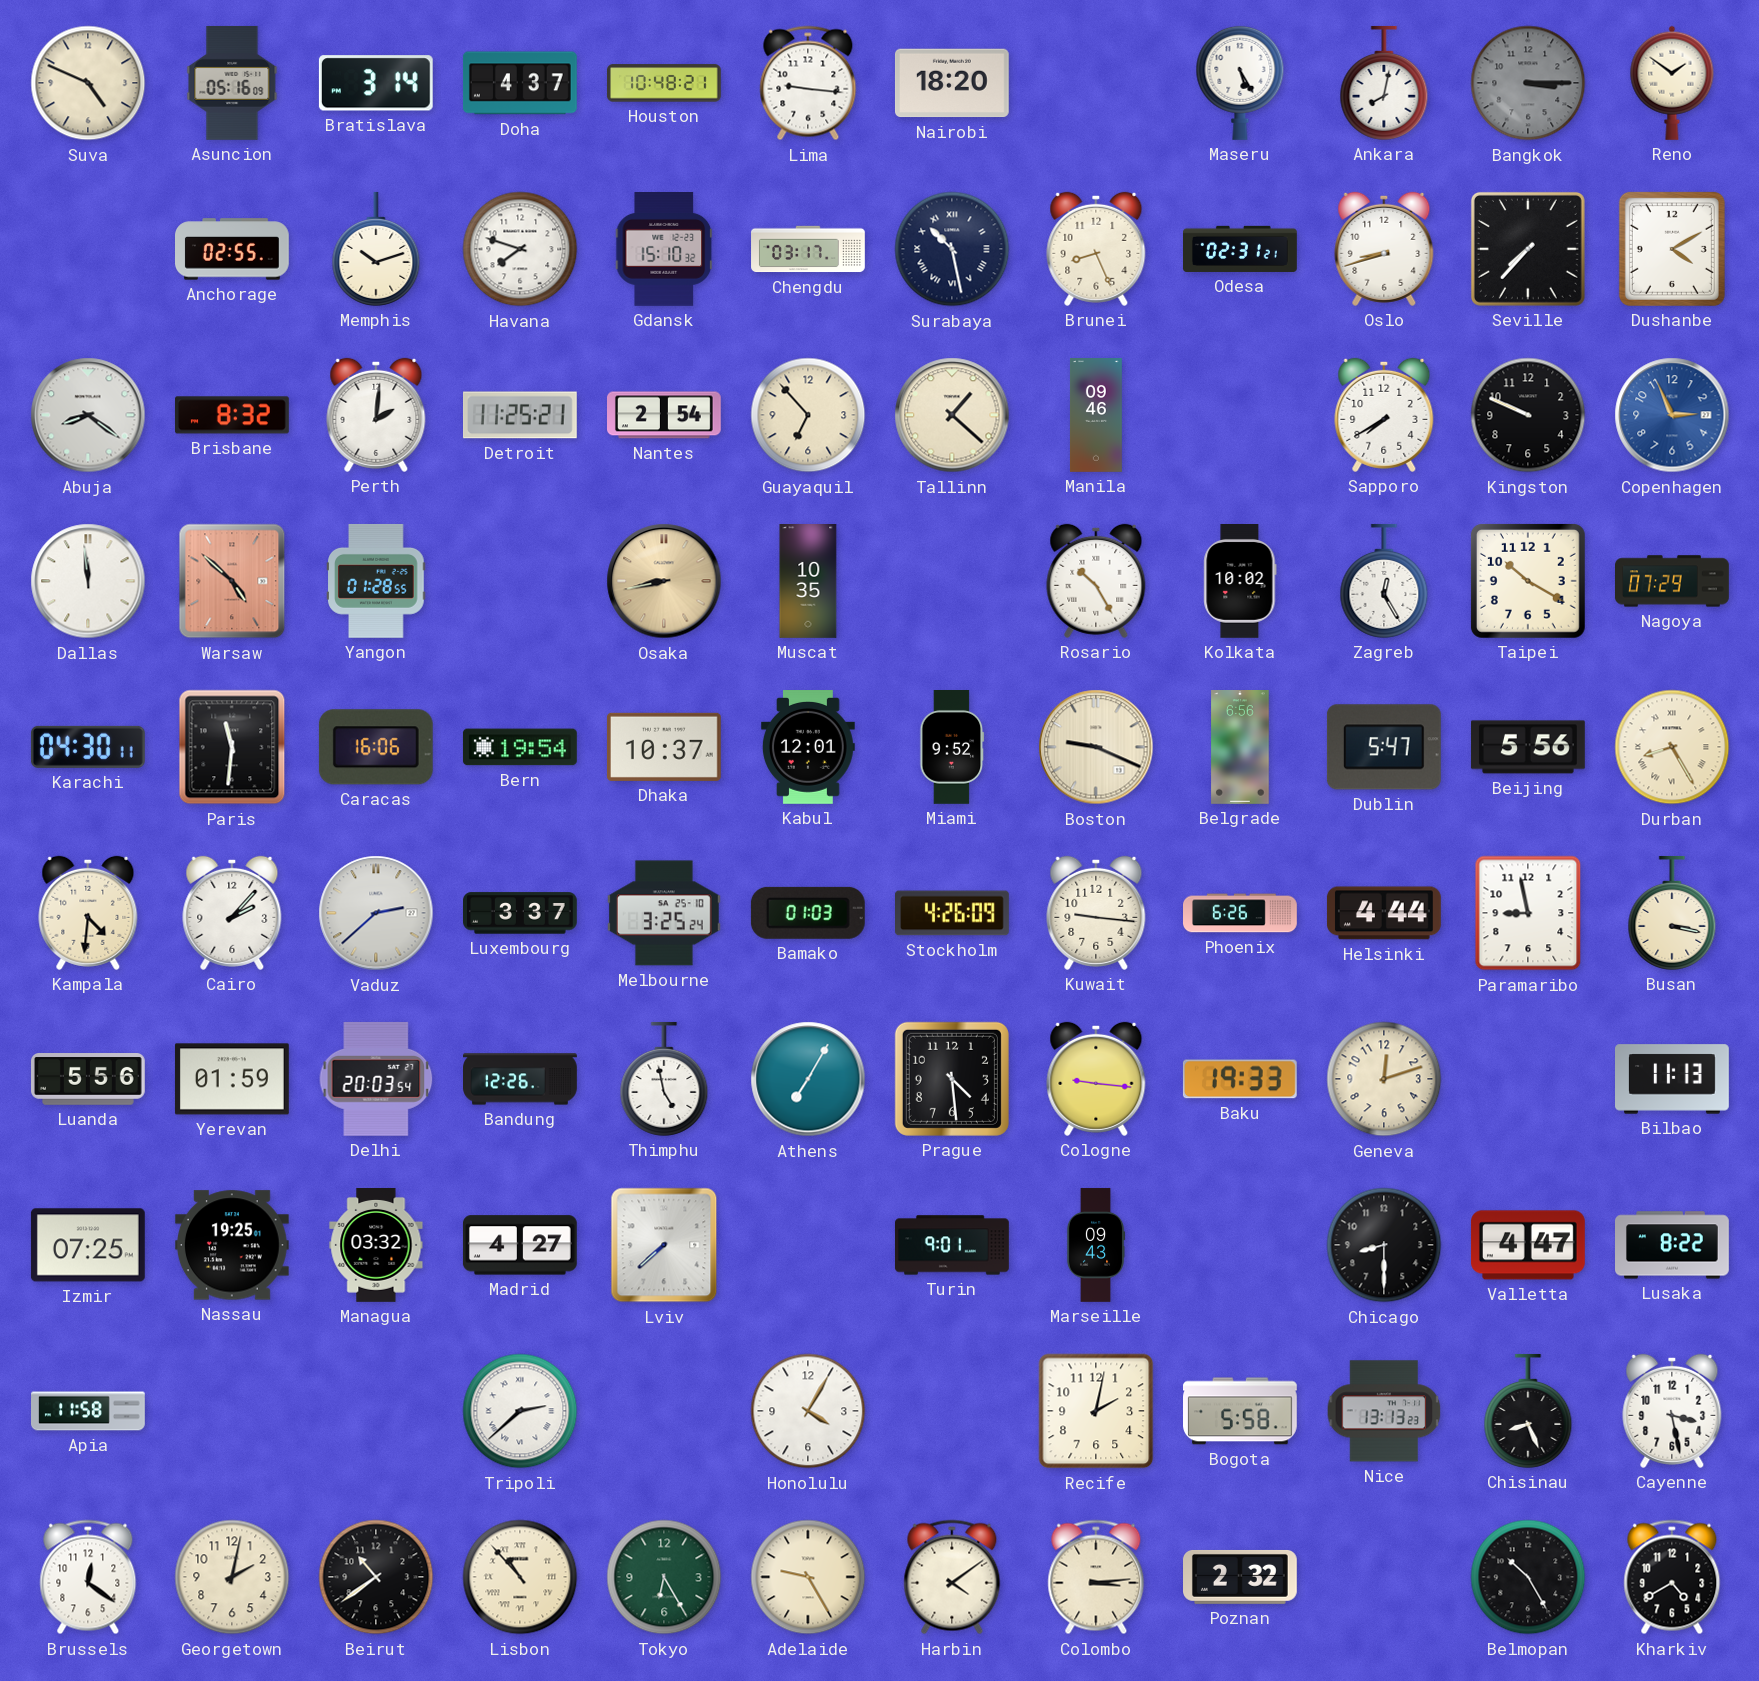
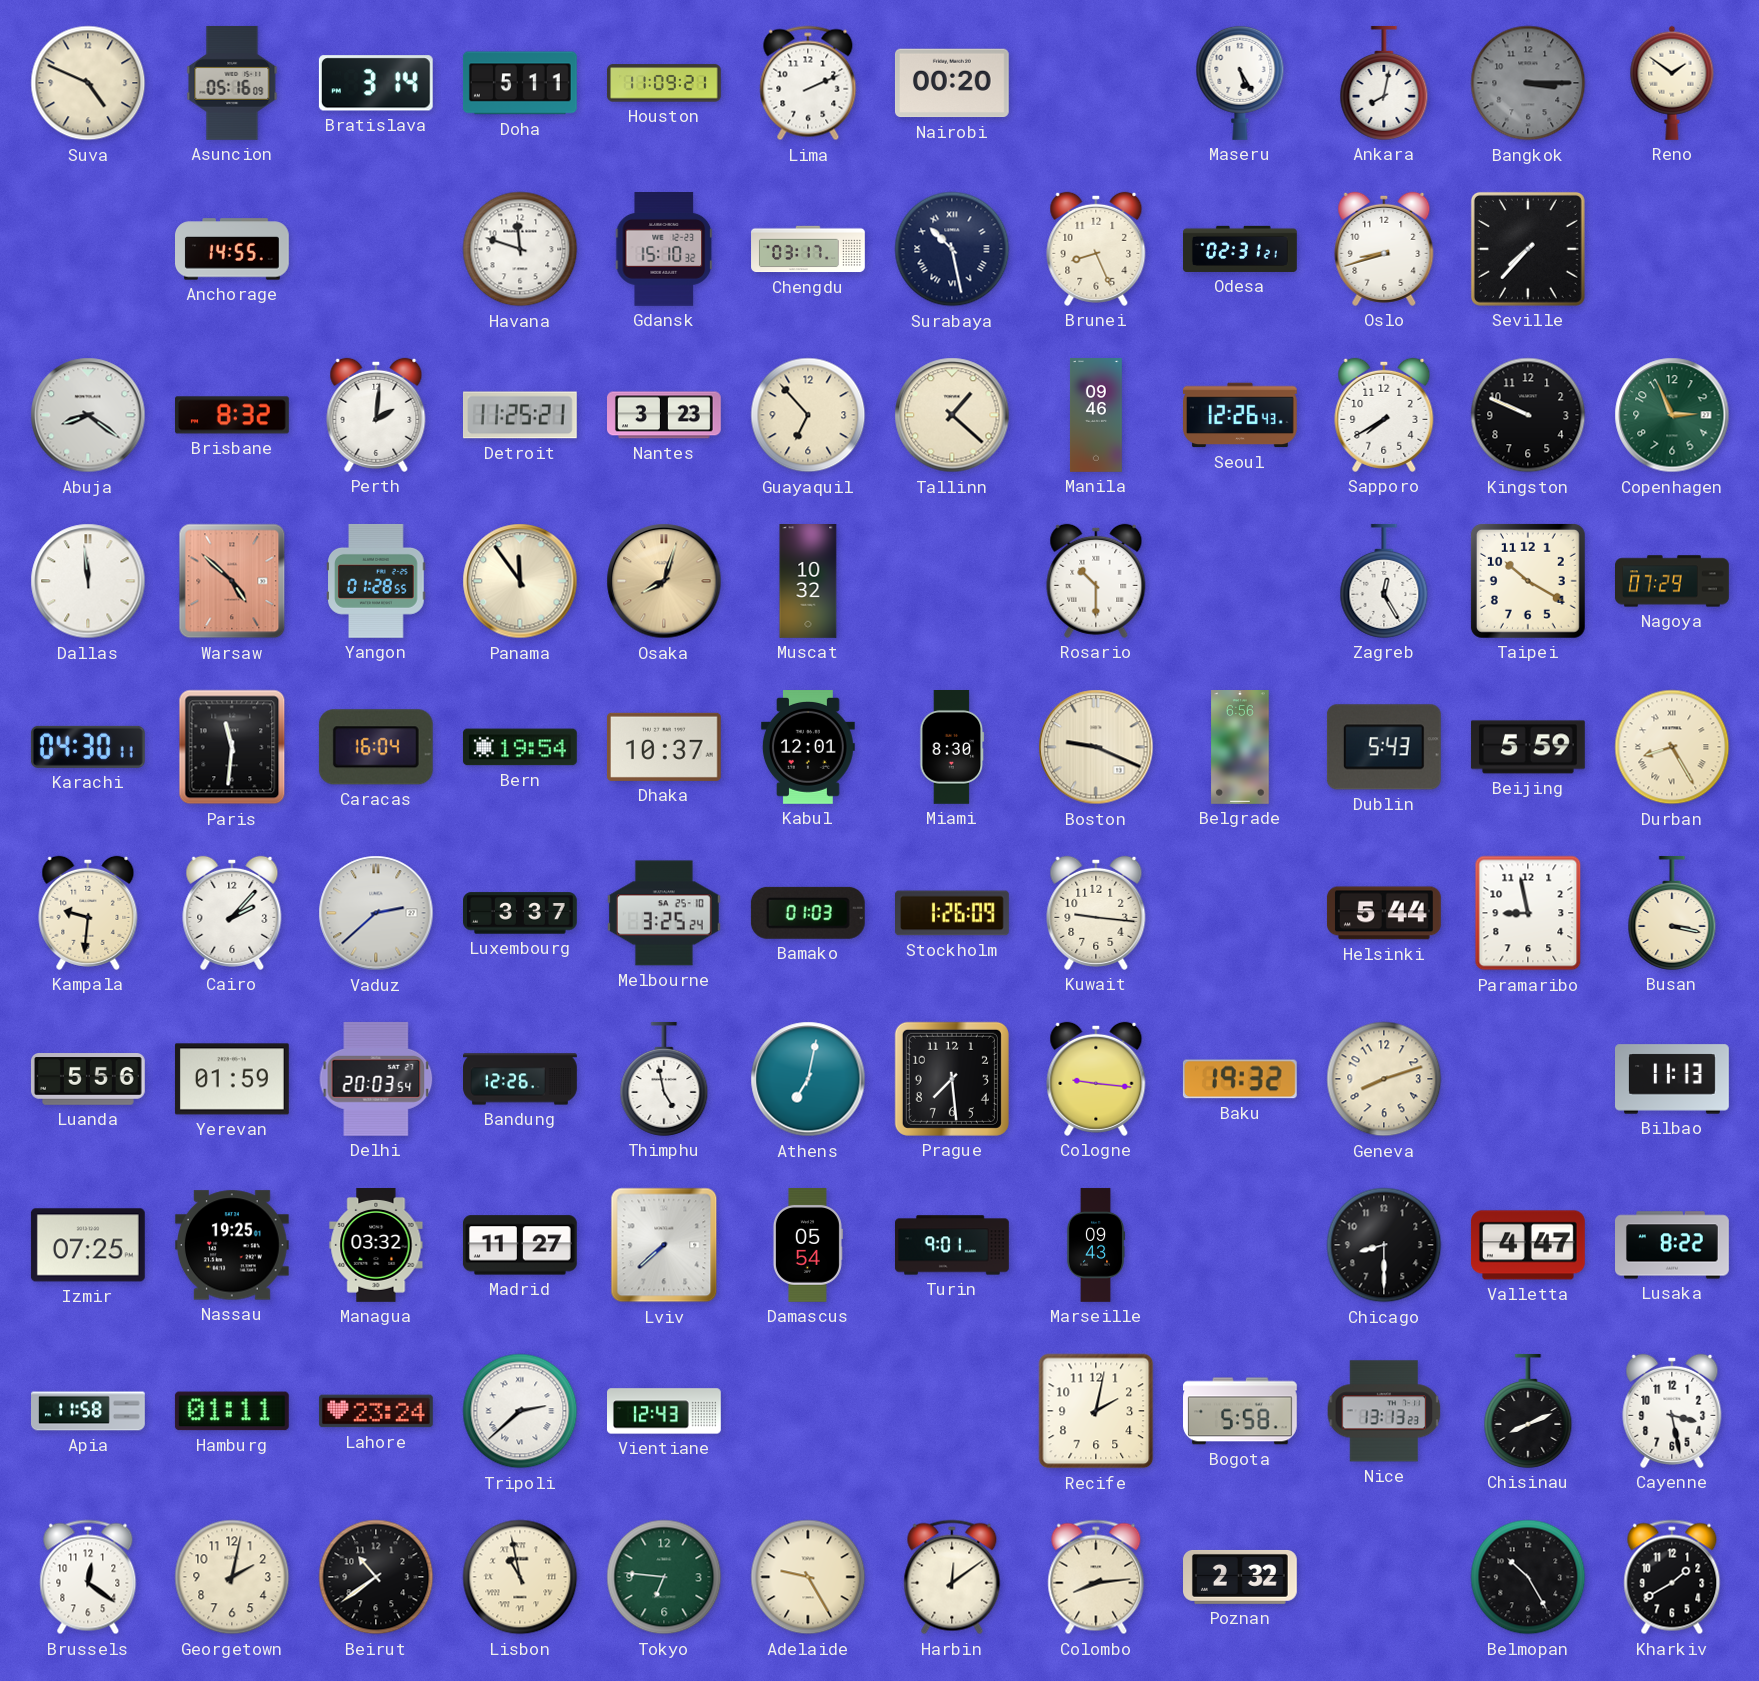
Doha: 4:37 -> 5:11
Houston: 10:48 -> 11:09
Lima: 9:16 -> 2:11
Nairobi: 18:20 -> 00:20
Anchorage: 02:55 -> 14:55
Memphis: 10:12 -> none
Havana: 7:48 -> 11:48
Dushanbe: 4:10 -> none
Nantes: 2:54 -> 3:23
Seoul: none -> 12:26
Copenhagen dial: blue -> green
Panama: none -> 11:54
Osaka: 8:43 -> 8:03
Muscat: 10:35 -> 10:32
Rosario: 10:25 -> 10:30
Kolkata: 10:02 -> none
Caracas: 16:06 -> 16:04
Miami: 9:52 -> 8:30
Dublin: 5:47 -> 5:43
Beijing: 5:56 -> 5:59
Kampala: 4:31 -> 9:31
Stockholm: 4:26 -> 1:26
Phoenix: 6:26 -> none
Helsinki: 4:44 -> 5:44
Athens: 7:05 -> 7:02
Prague: 4:29 -> 7:29
Baku: 19:33 -> 19:32
Geneva: 12:12 -> 8:12
Madrid: 4:27 -> 11:27
Damascus: none -> 05:54
Hamburg: none -> 01:11
Lahore: none -> 23:24
Vientiane: none -> 12:43
Honolulu: 4:05 -> none
Chisinau: 8:26 -> 8:11
Lisbon: 10:53 -> 10:58
Tokyo: 6:25 -> 6:46
Harbin: 4:09 -> 12:09
Colombo: 3:14 -> 8:14
Kharkiv: 4:40 -> 1:40
